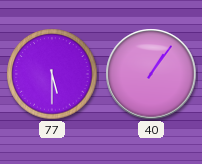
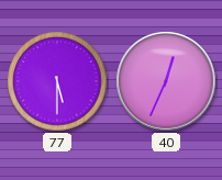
40: 1:06 -> 12:34
